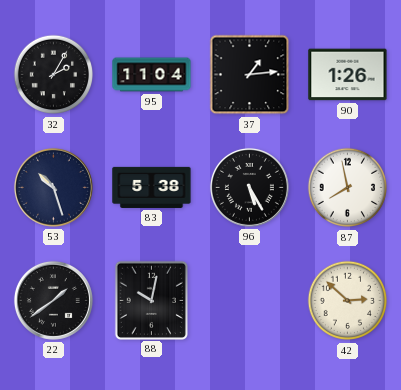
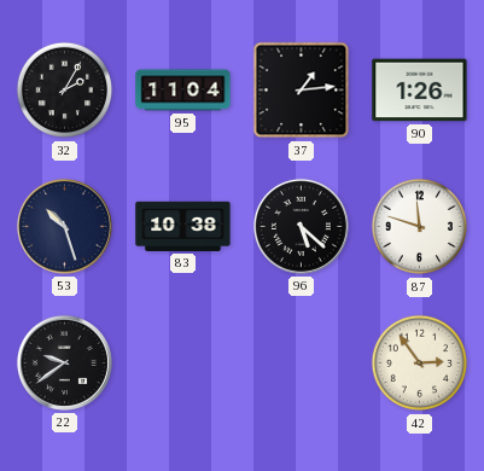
83: 5:38 -> 10:38
96: 5:25 -> 5:22
87: 7:58 -> 11:48
22: 1:39 -> 9:39
88: 10:02 -> none
42: 2:52 -> 2:54
